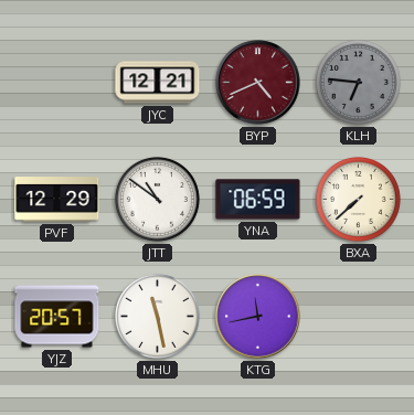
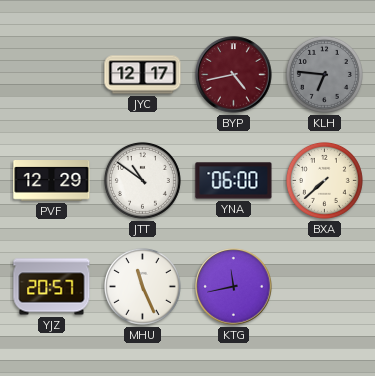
JYC: 12:21 -> 12:17
BYP: 4:41 -> 4:43
YNA: 06:59 -> 06:00
MHU: 11:28 -> 11:26
